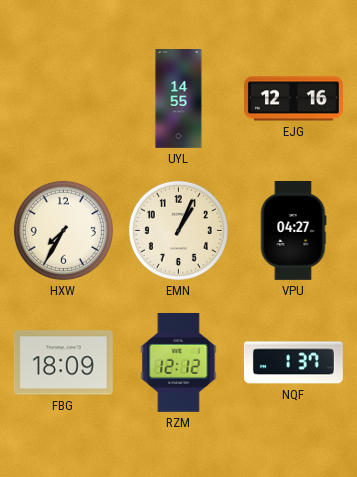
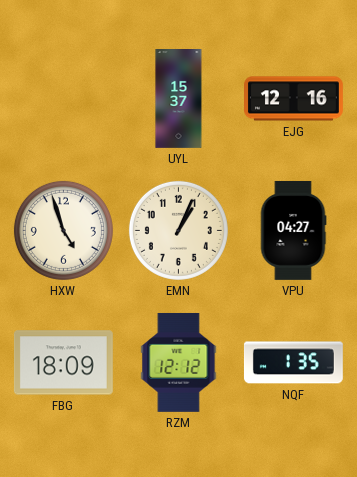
UYL: 14:55 -> 15:37
HXW: 7:35 -> 4:57
NQF: 1:37 -> 1:35
